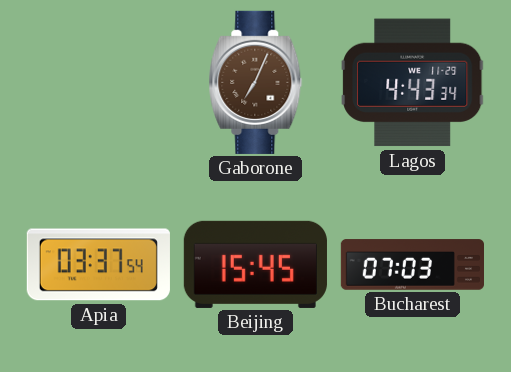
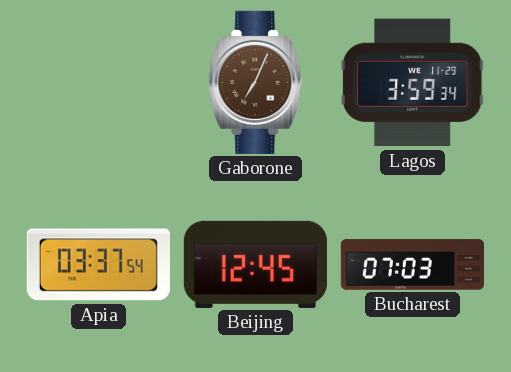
Lagos: 4:43 -> 3:59
Beijing: 15:45 -> 12:45
